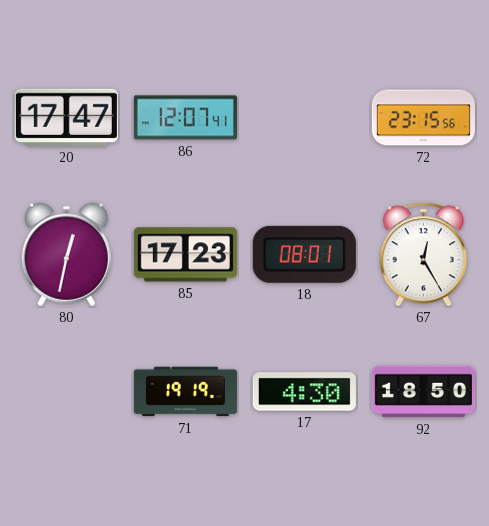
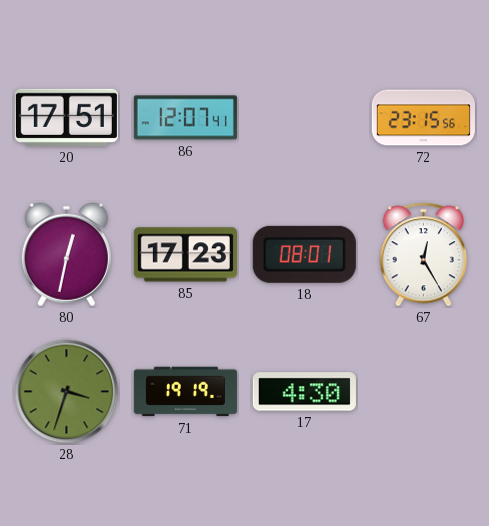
20: 17:47 -> 17:51
28: none -> 3:33
92: 18:50 -> none
